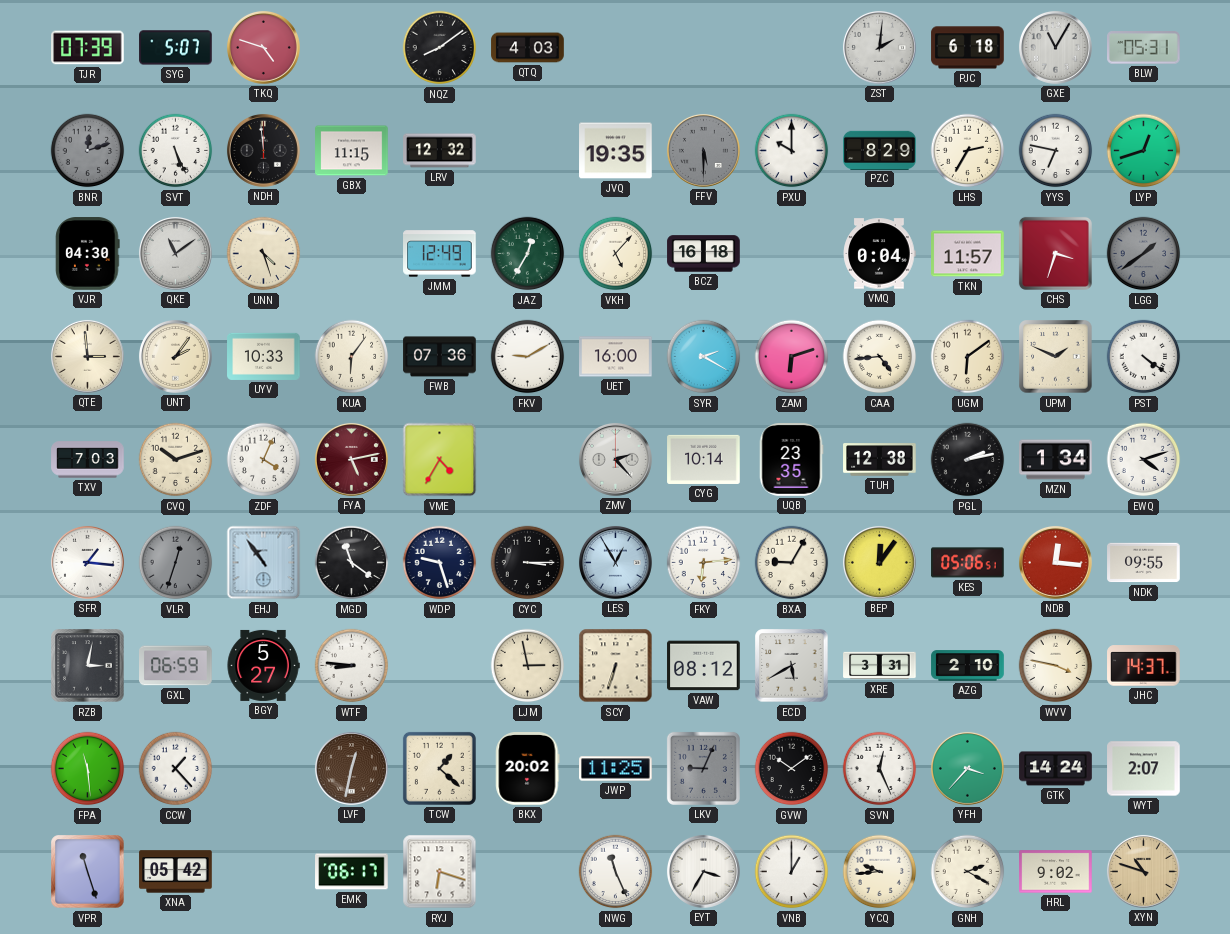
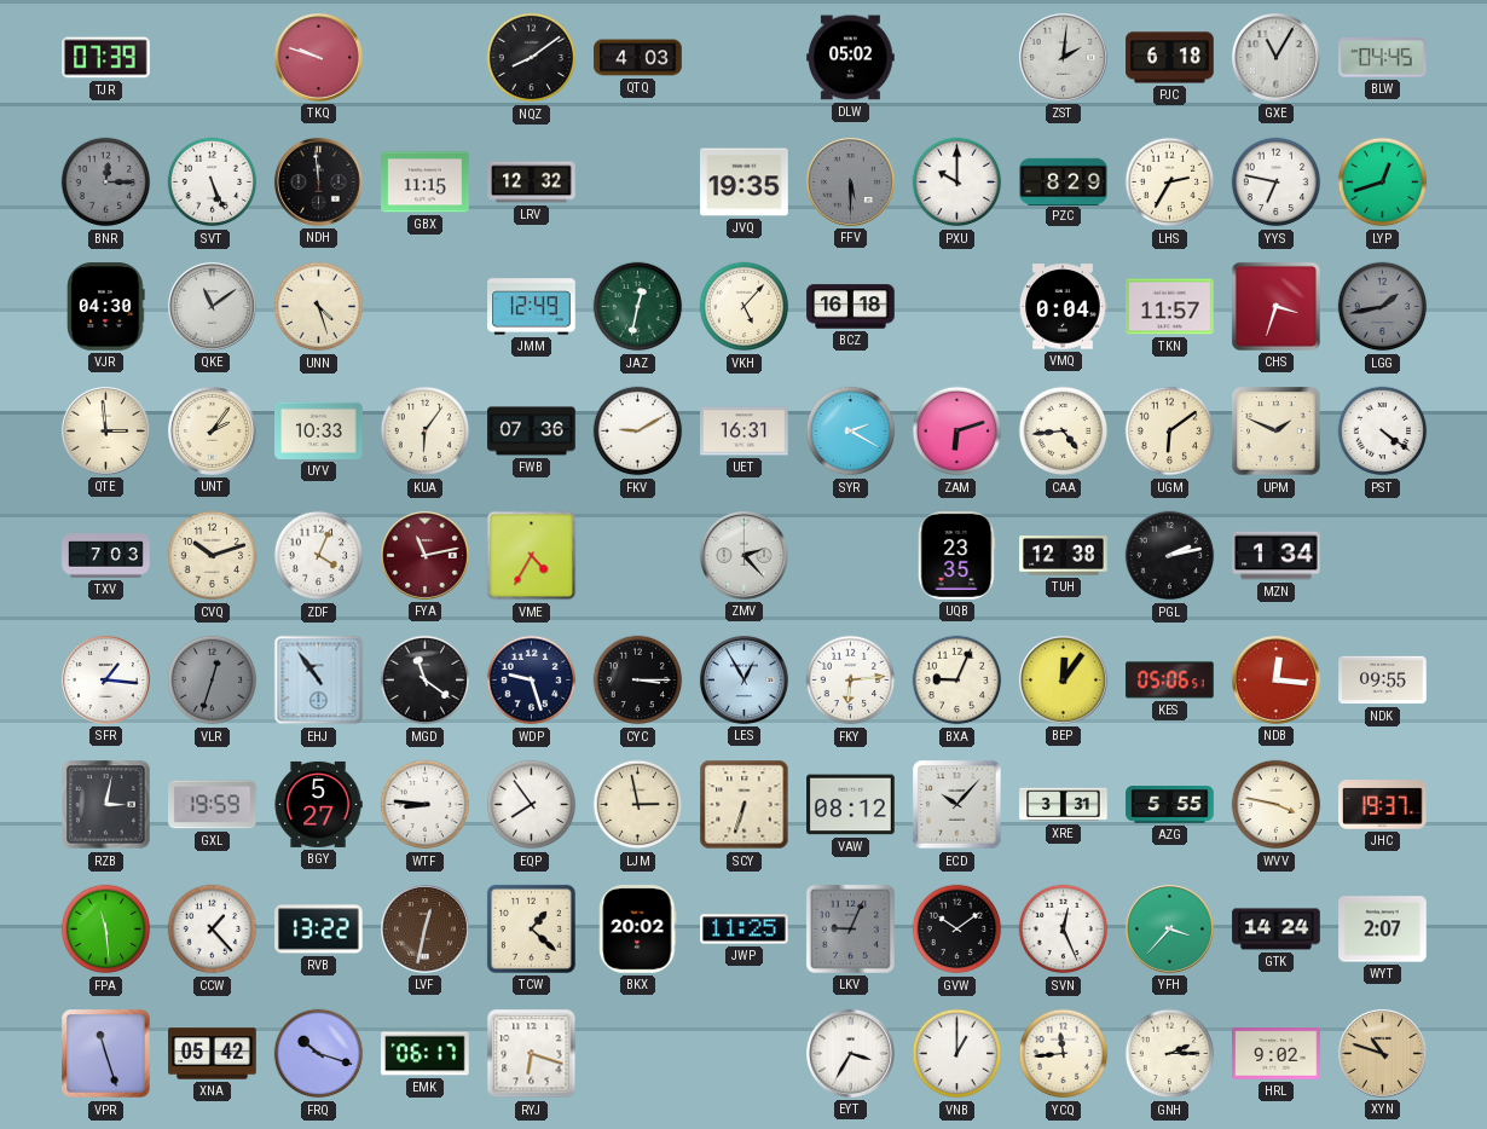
SYG: 5:07 -> none
TKQ: 4:48 -> 9:48
DLW: none -> 05:02
BLW: 05:31 -> 04:45
BNR: 12:12 -> 12:15
JAZ: 12:35 -> 12:32
LGG: 1:39 -> 1:43
UET: 16:00 -> 16:31
FYA: 5:13 -> 11:13
CYG: 10:14 -> none
EWQ: 4:12 -> none
BXA: 9:05 -> 9:04
GXL: 06:59 -> 19:59
EQP: none -> 7:54
ECD: 5:40 -> 10:07
AZG: 2:10 -> 5:55
JHC: 14:37 -> 19:37
RVB: none -> 13:22
FRQ: none -> 10:18
NWG: 11:26 -> none
YCQ: 9:44 -> 11:44
GNH: 2:20 -> 2:15
